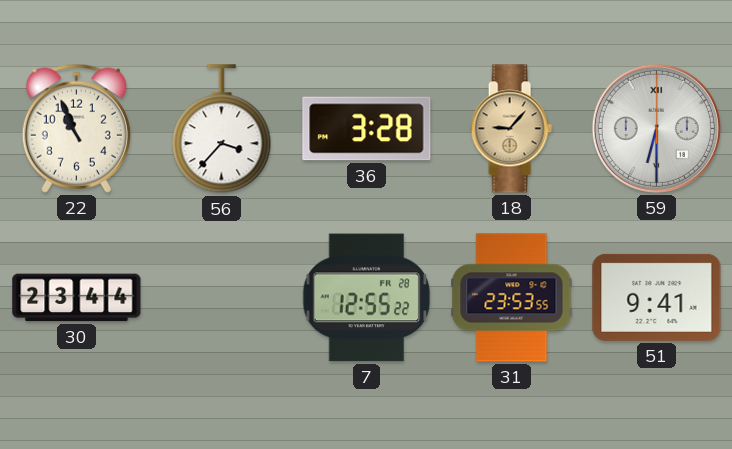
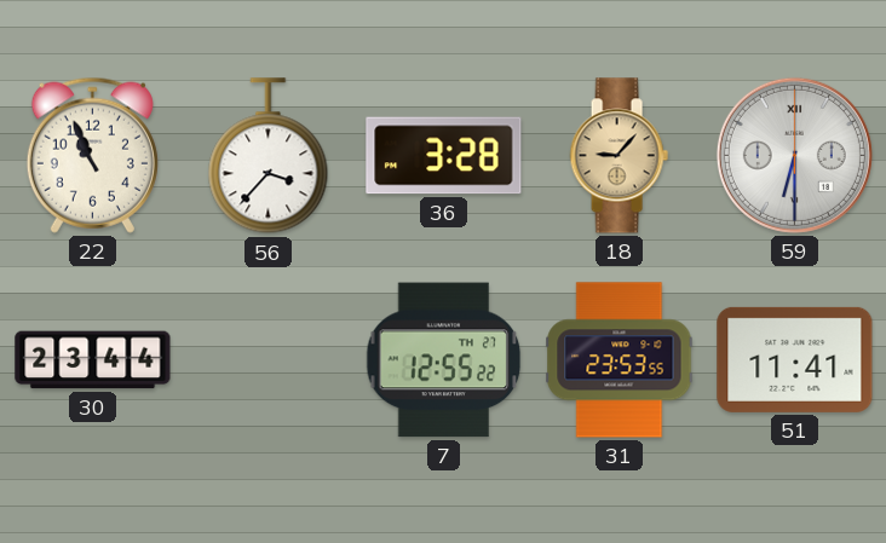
7 date: FR 28 -> TH 27
51: 9:41 -> 11:41
